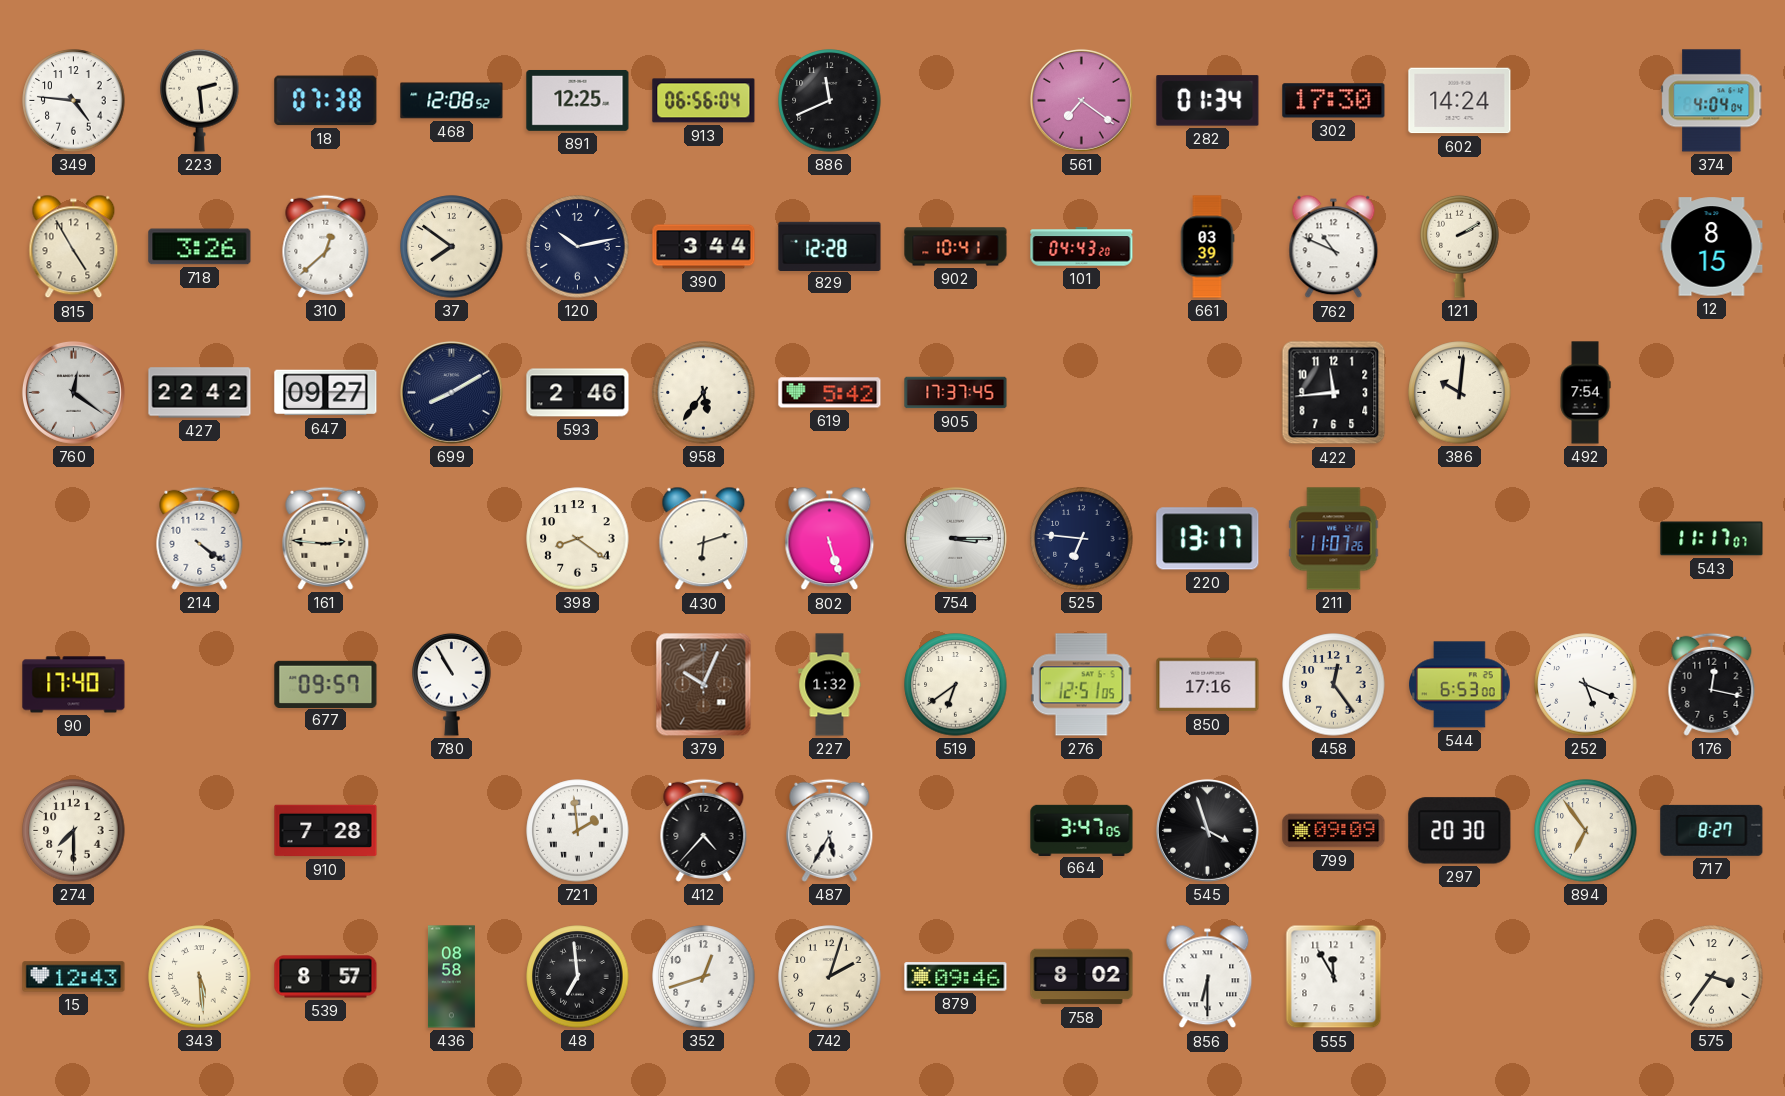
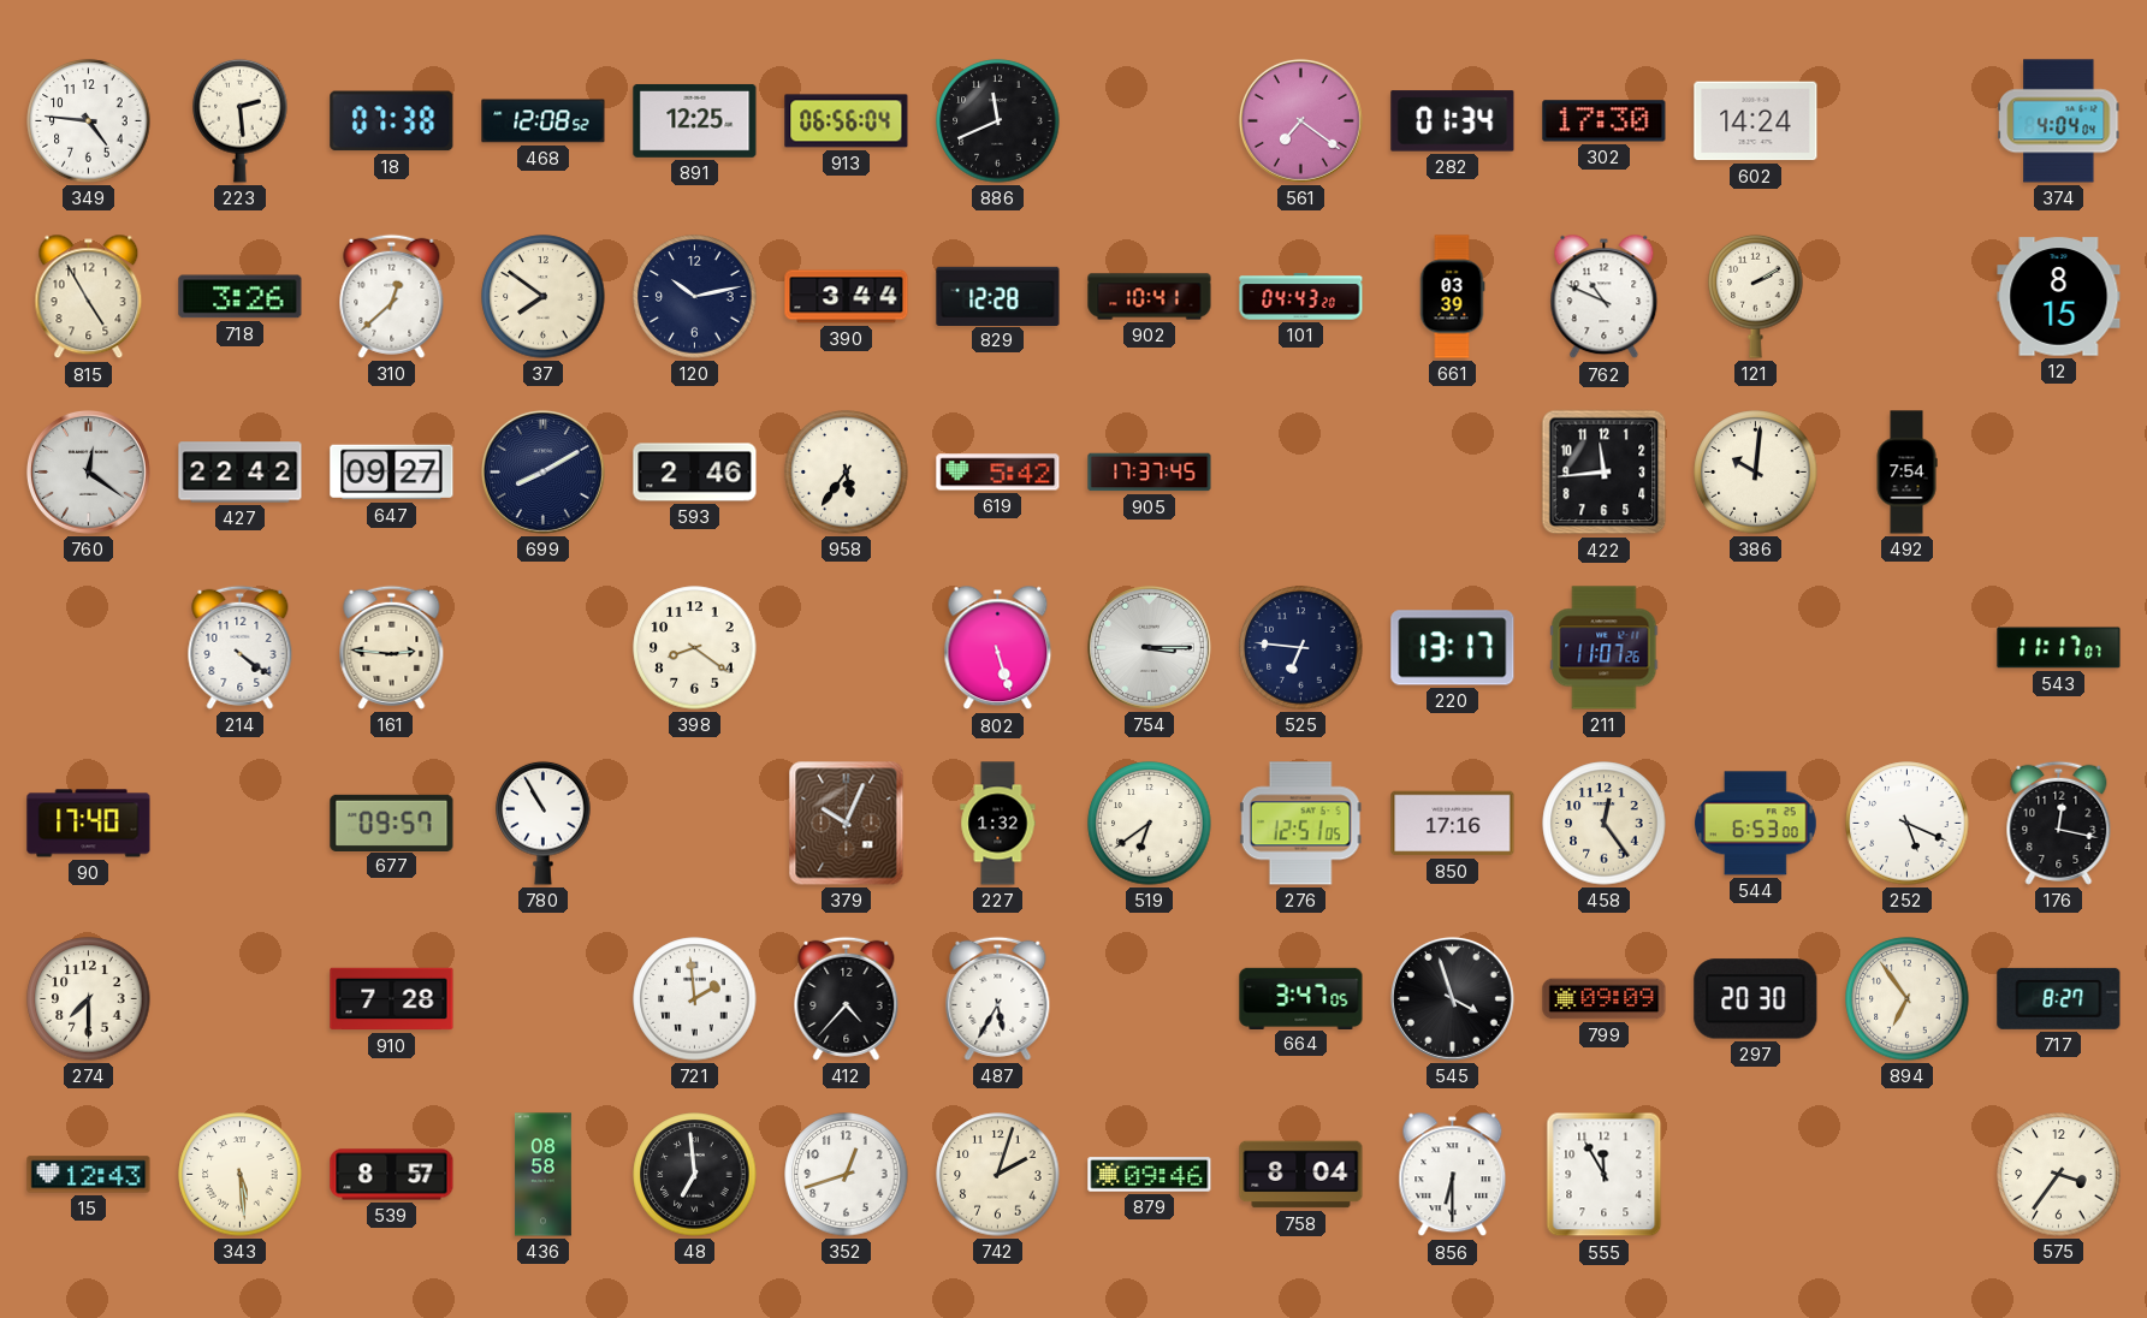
430: 6:12 -> none
758: 8:02 -> 8:04
